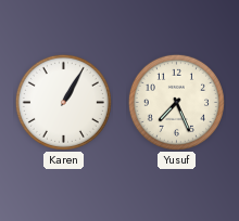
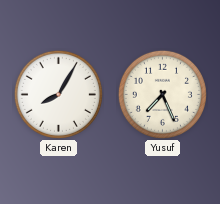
Karen: 1:05 -> 8:05
